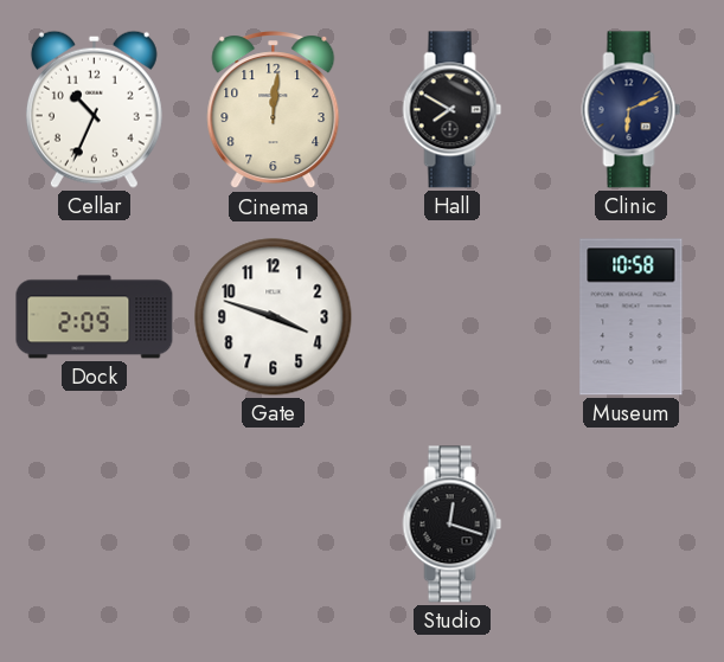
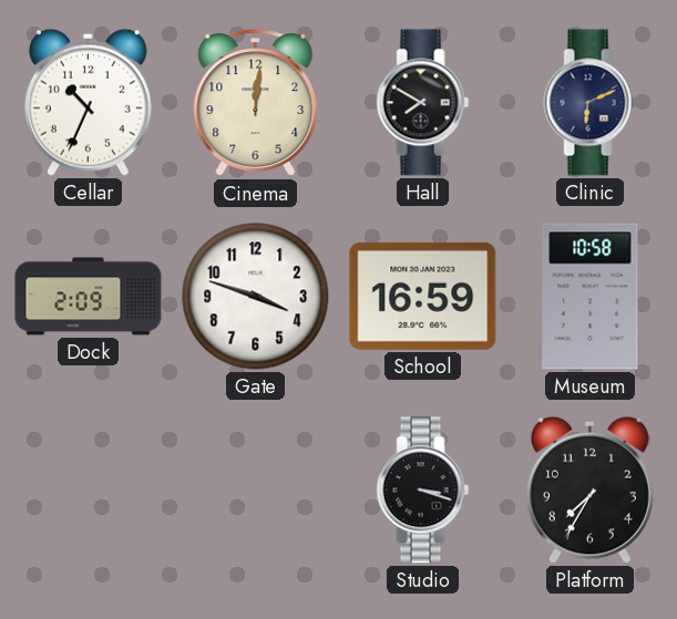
School: none -> 16:59
Studio: 12:18 -> 3:18
Platform: none -> 7:35
